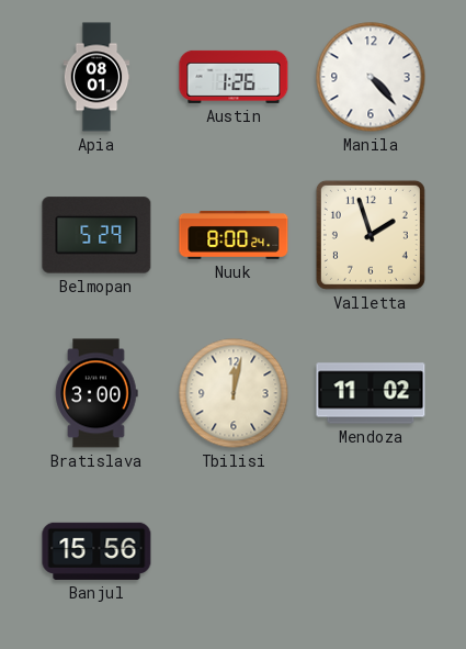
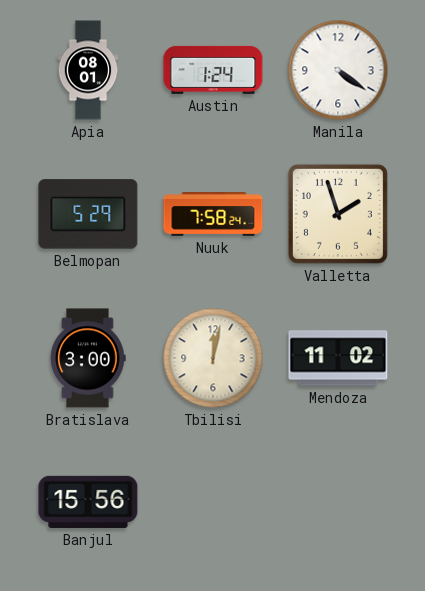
Austin: 1:26 -> 1:24
Manila: 4:23 -> 4:21
Nuuk: 8:00 -> 7:58
